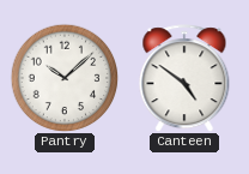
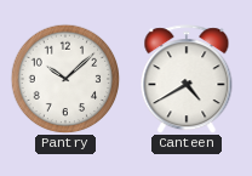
Canteen: 4:51 -> 4:40
